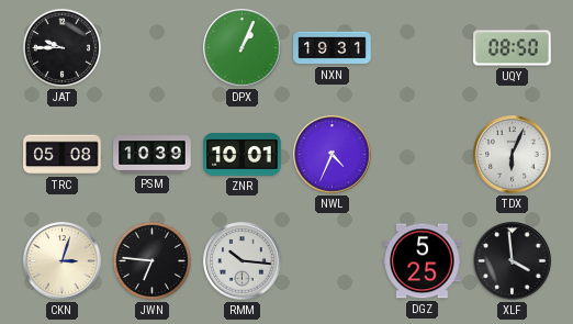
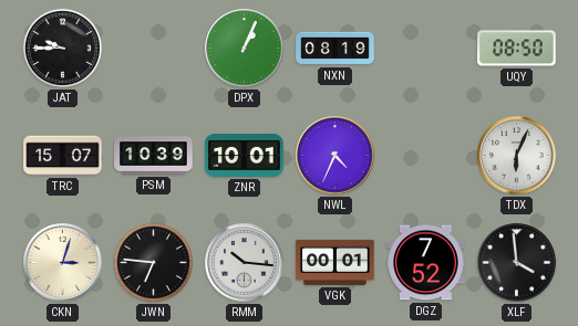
NXN: 19:31 -> 08:19
TRC: 05:08 -> 15:07
VGK: none -> 00:01
DGZ: 5:25 -> 7:52
